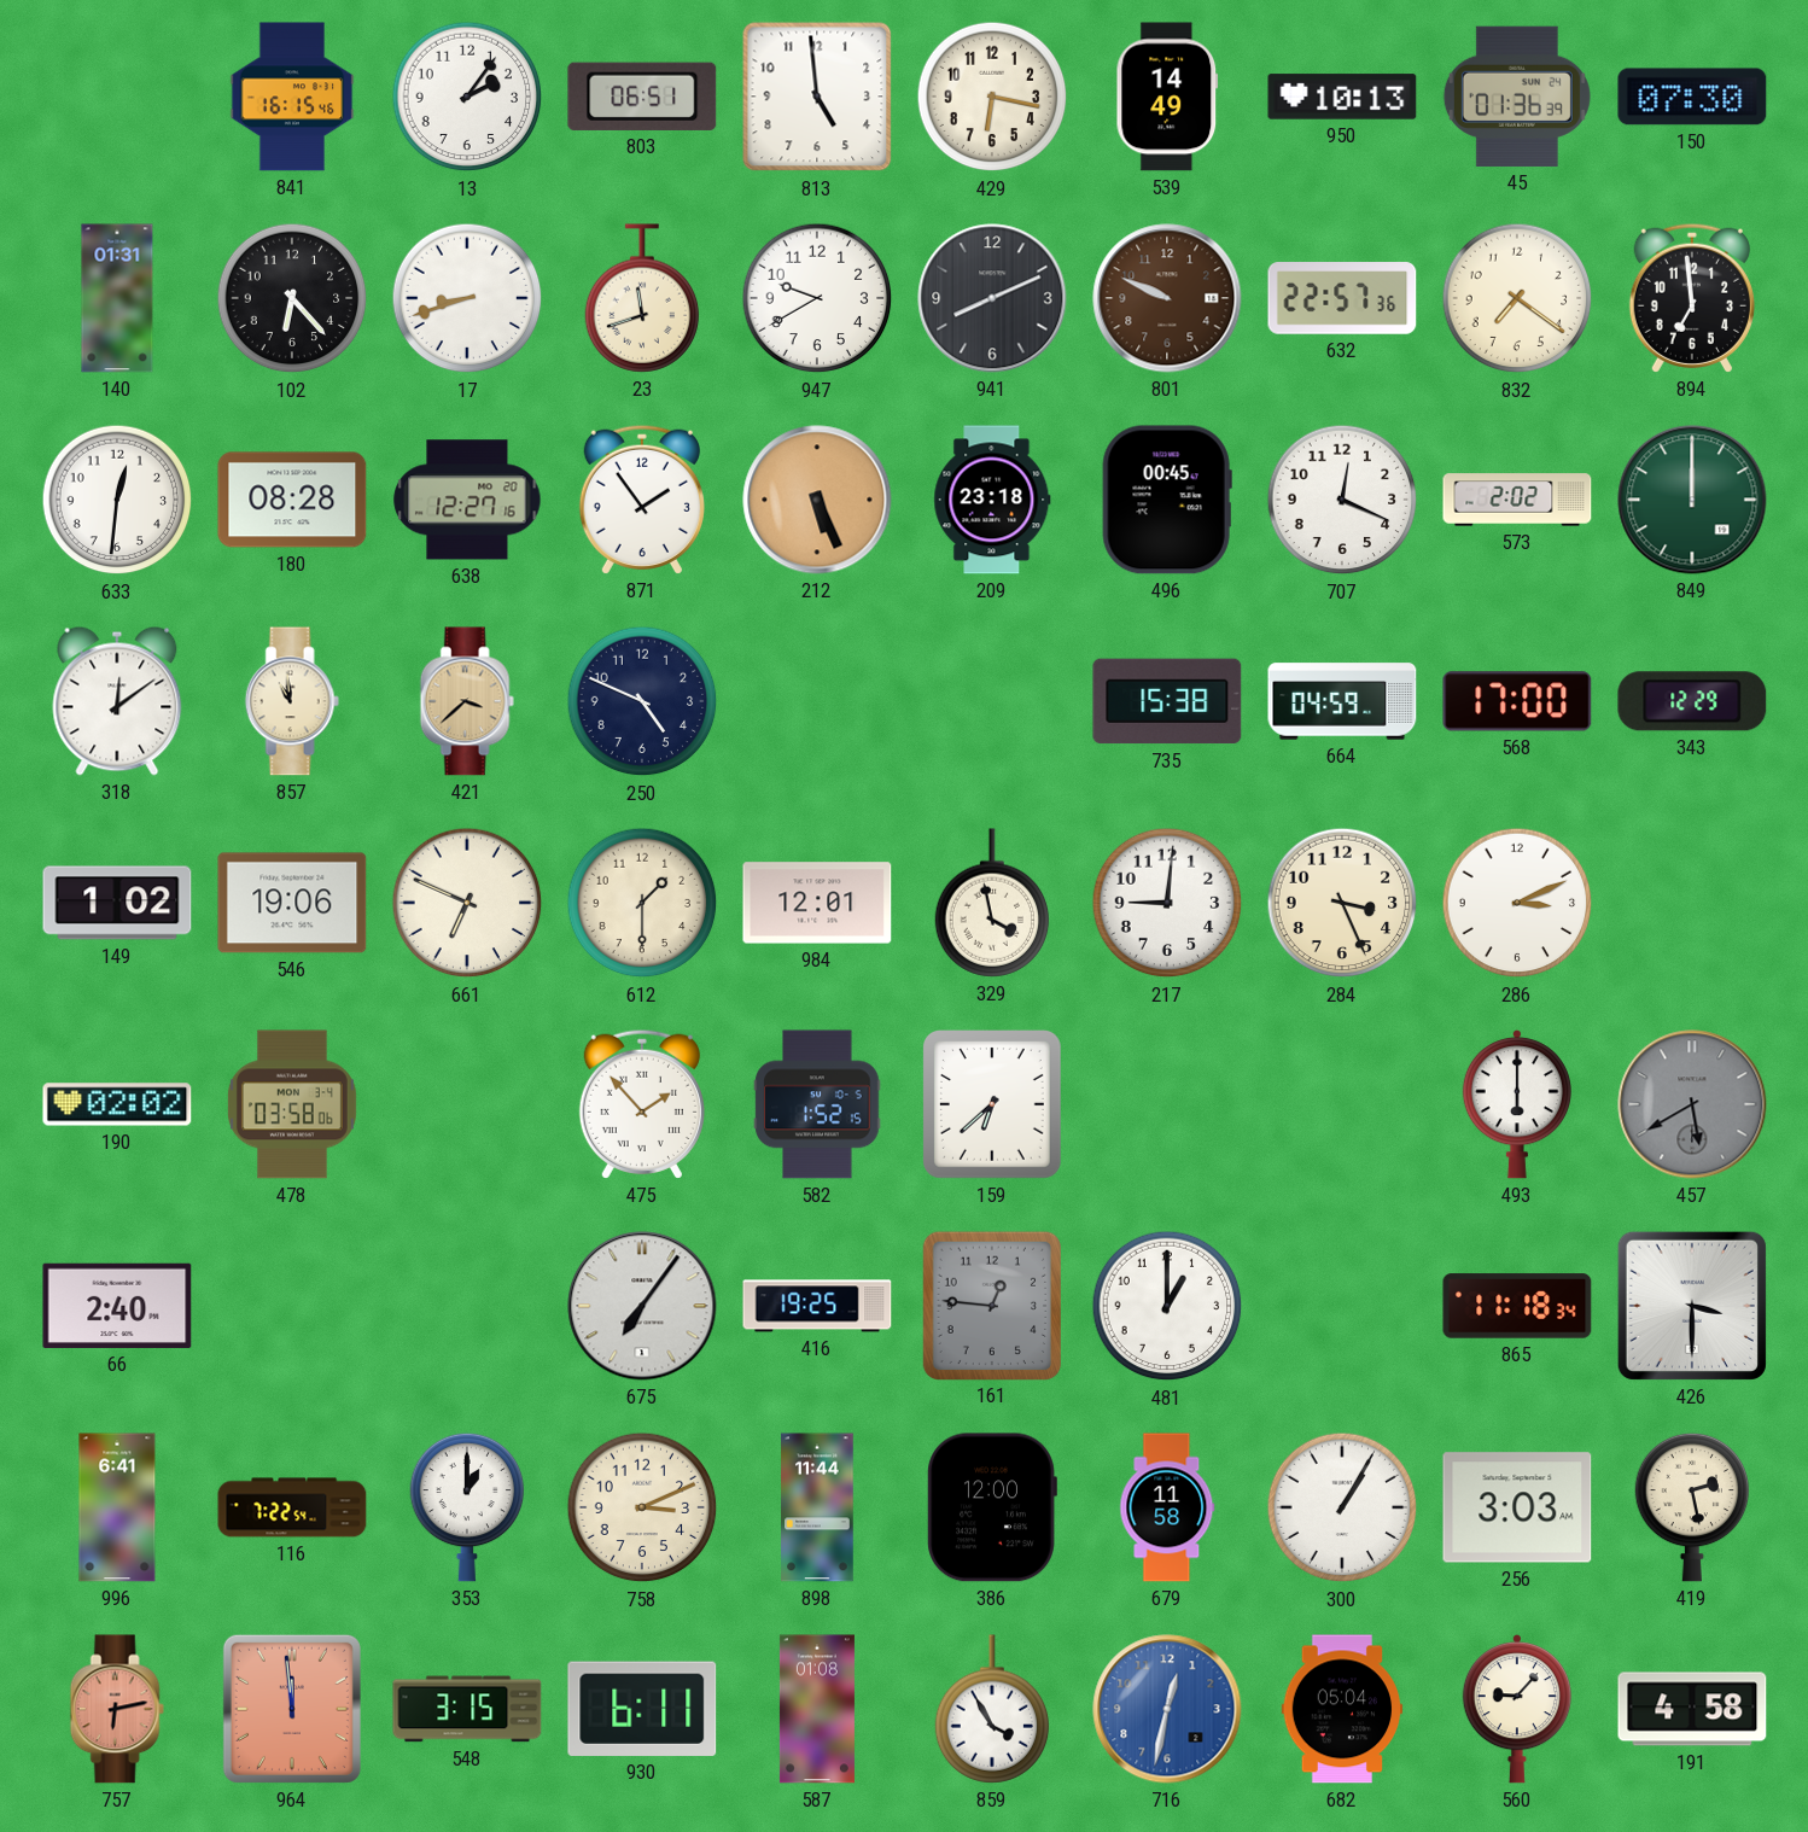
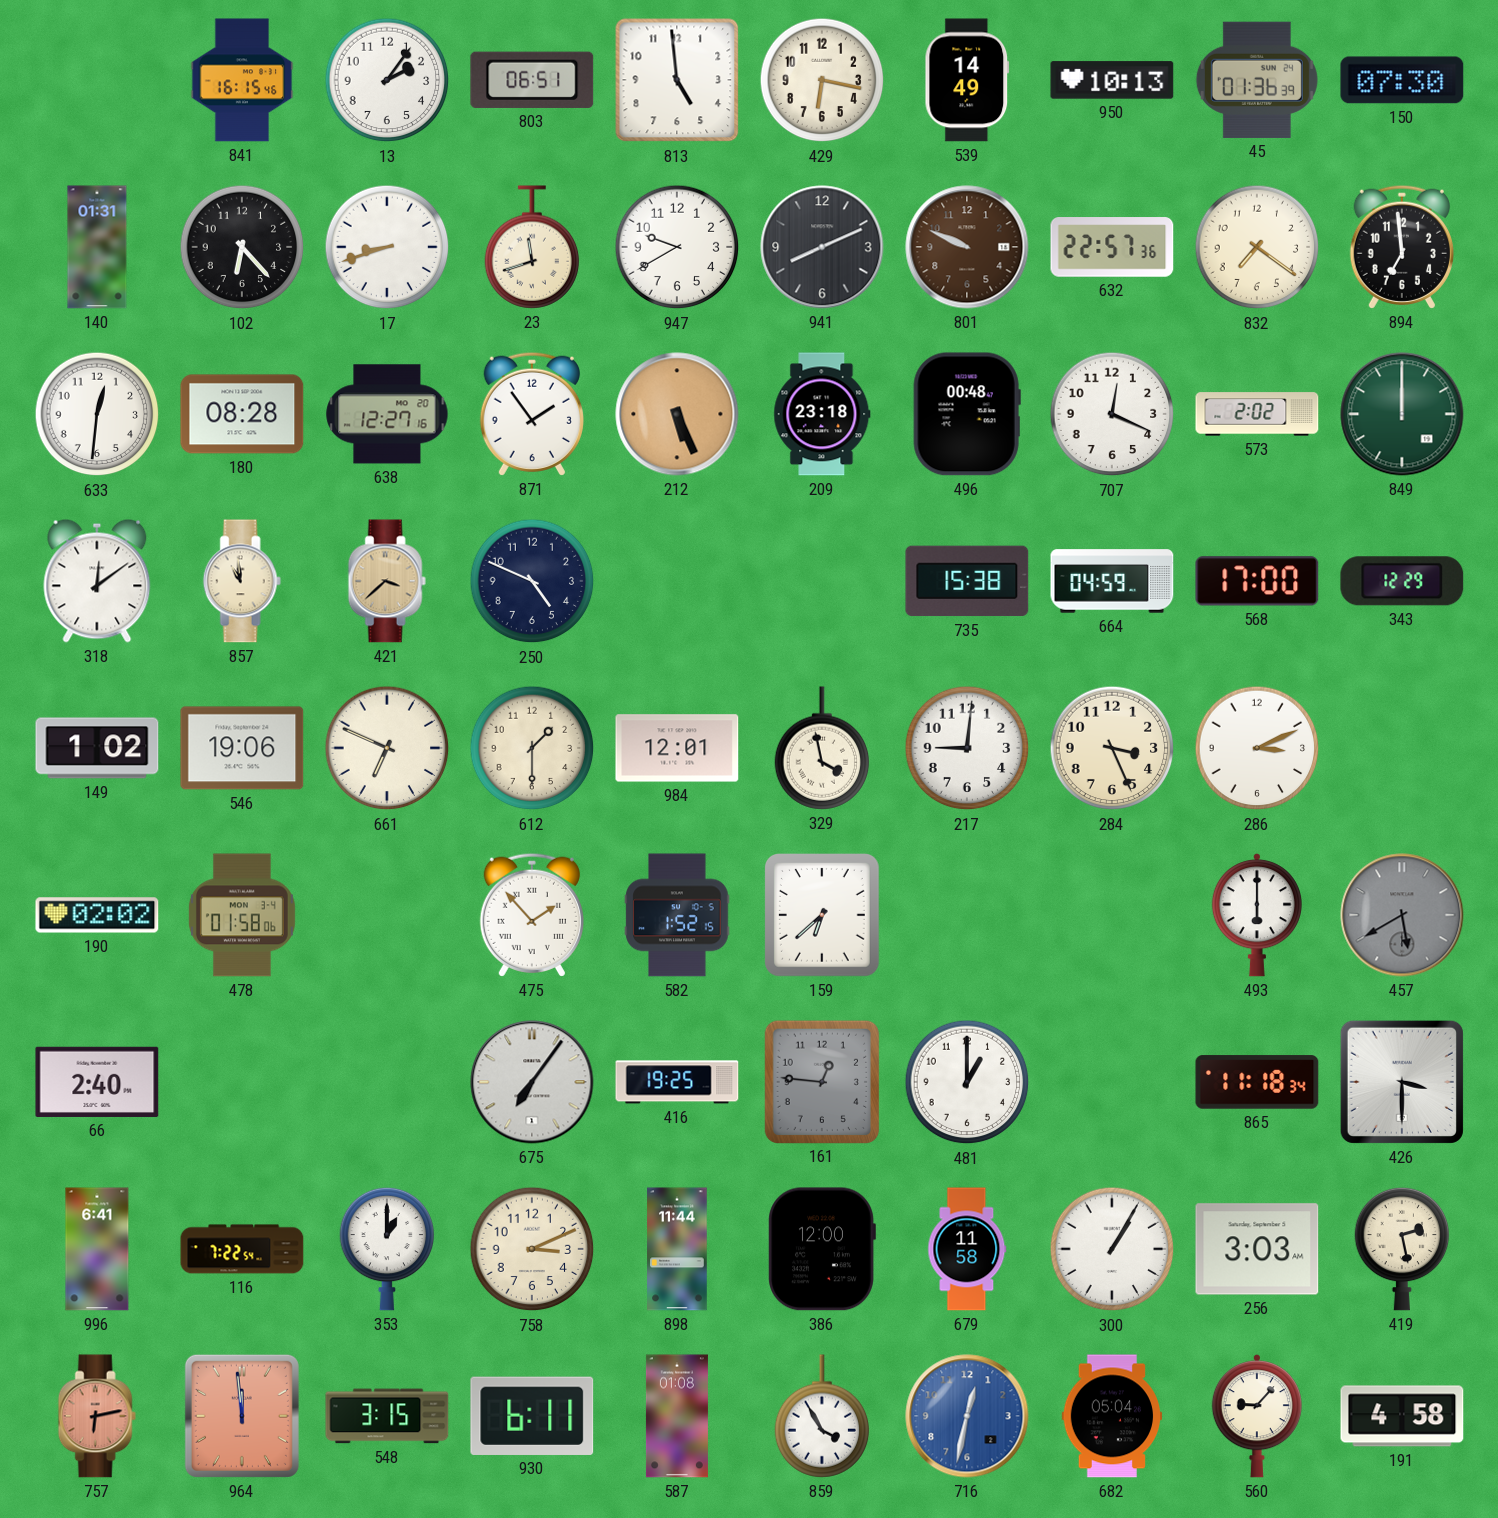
496: 00:45 -> 00:48
478: 03:58 -> 01:58
